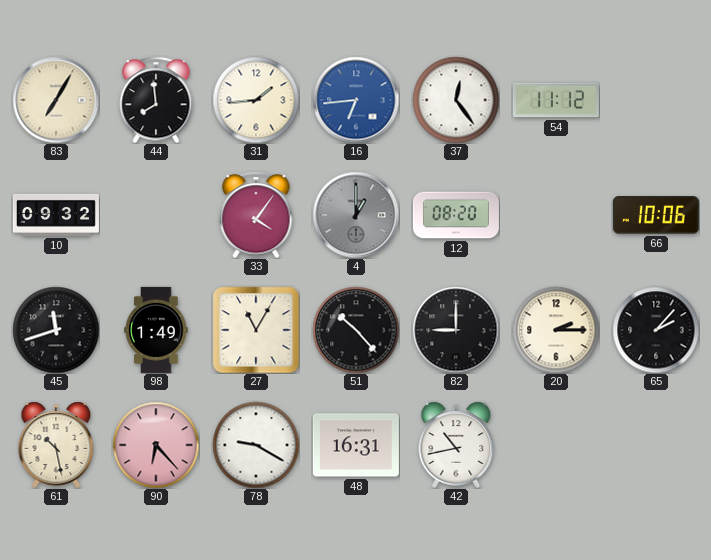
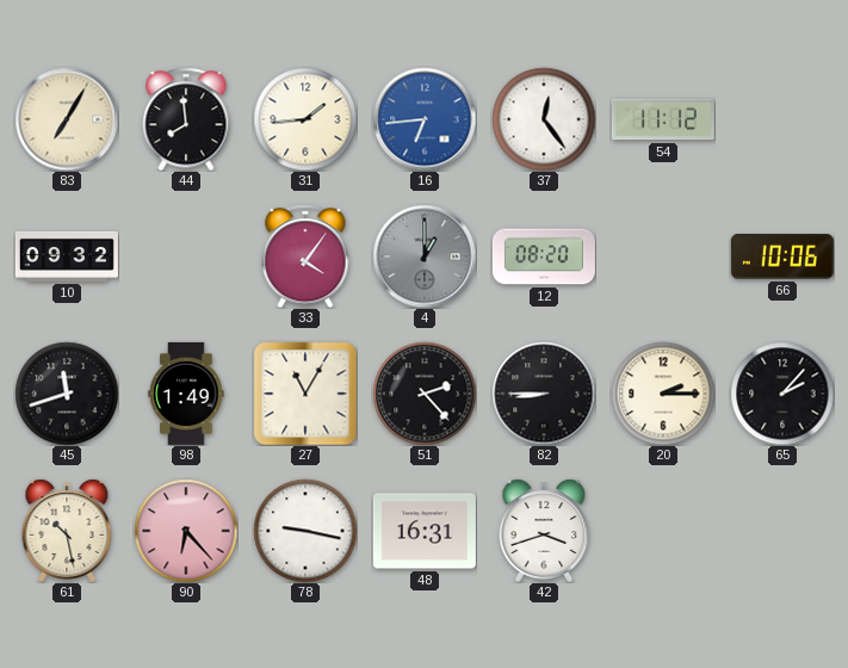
51: 10:23 -> 2:23
82: 9:00 -> 8:45
78: 9:20 -> 9:17
42: 10:43 -> 3:42
